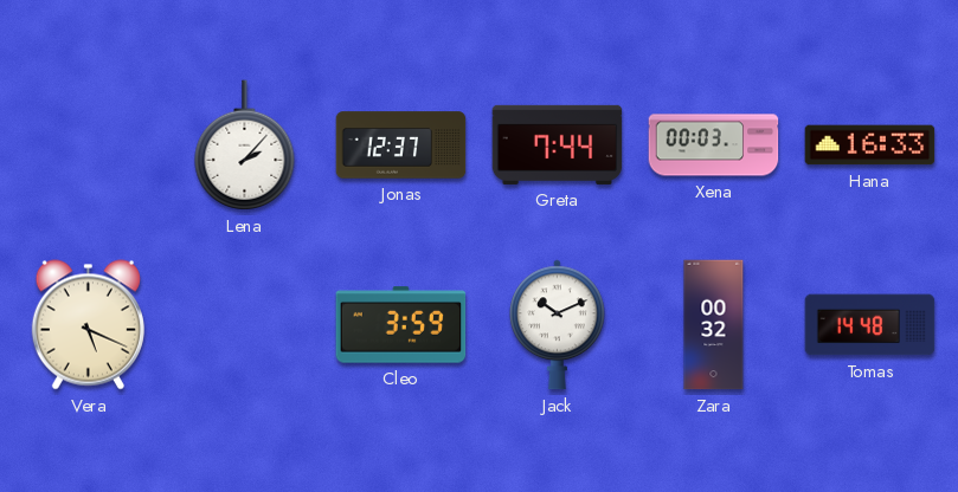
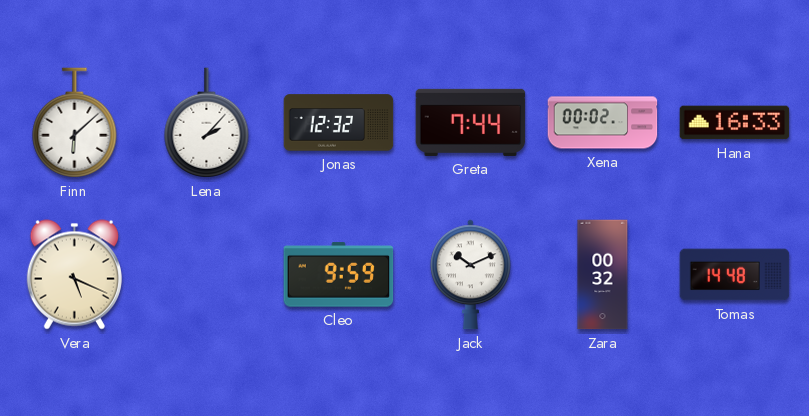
Finn: none -> 6:08
Jonas: 12:37 -> 12:32
Xena: 00:03 -> 00:02
Cleo: 3:59 -> 9:59
